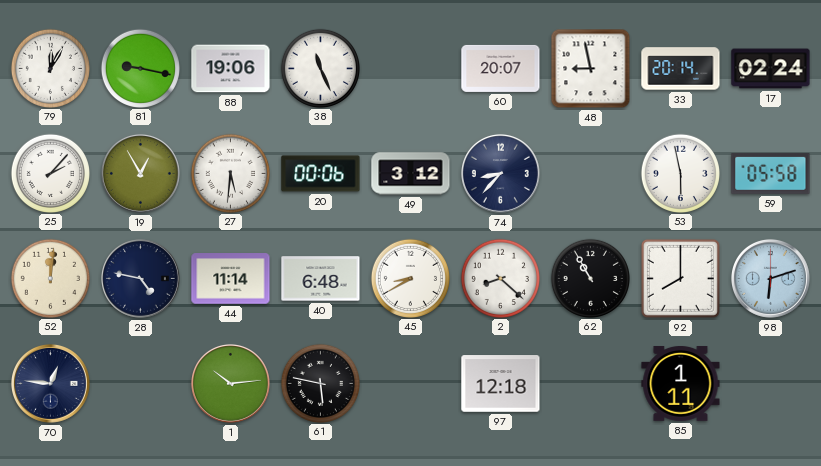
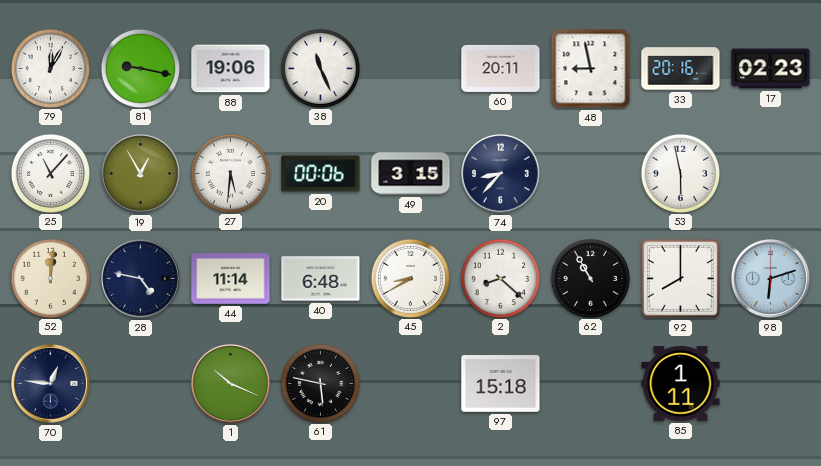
60: 20:07 -> 20:11
33: 20:14 -> 20:16
17: 02:24 -> 02:23
25: 2:07 -> 11:07
49: 3:12 -> 3:15
59: 05:58 -> none
1: 10:14 -> 10:19
97: 12:18 -> 15:18
